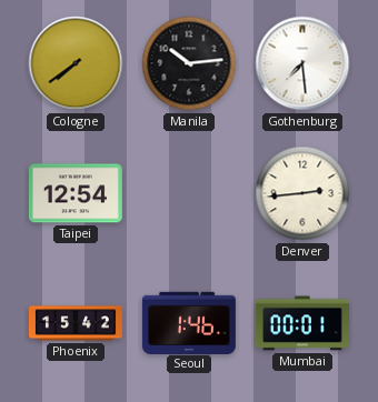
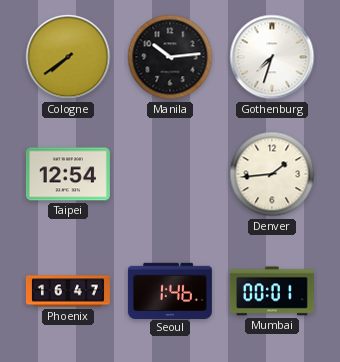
Gothenburg: 7:29 -> 7:33
Denver: 2:44 -> 1:44
Phoenix: 15:42 -> 16:47
